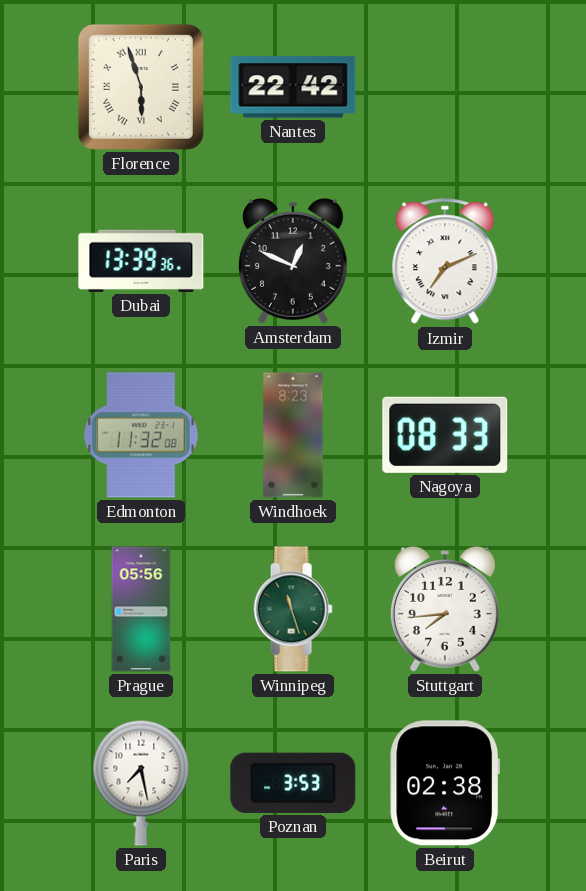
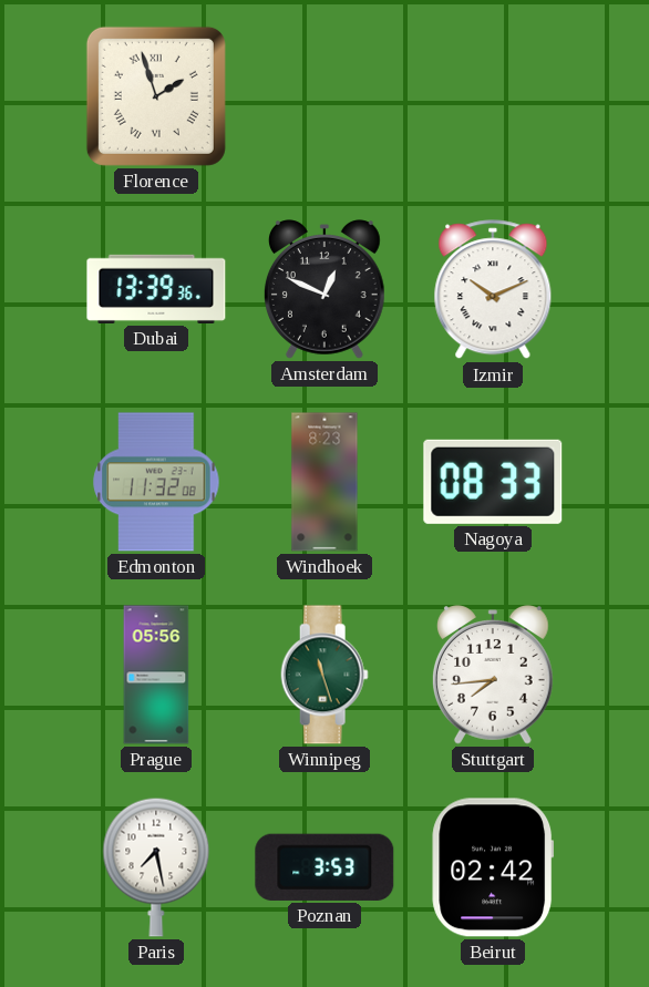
Florence: 5:57 -> 1:57
Nantes: 22:42 -> none
Izmir: 7:11 -> 10:11
Beirut: 02:38 -> 02:42
